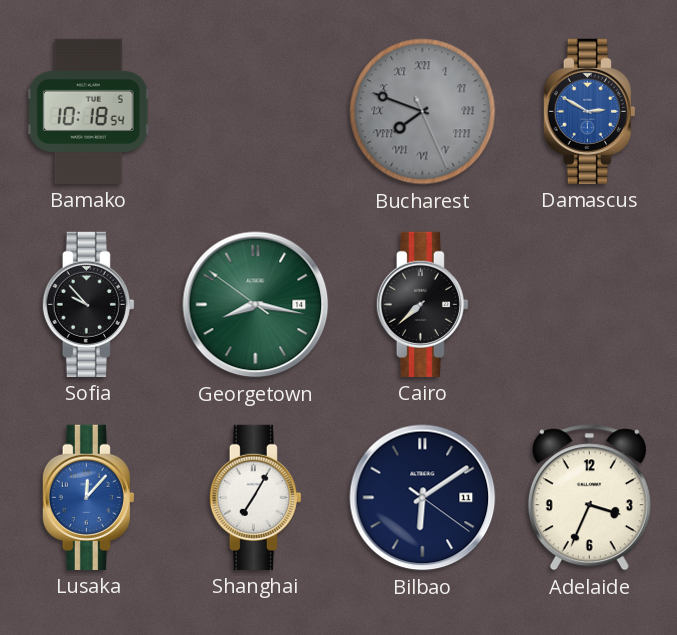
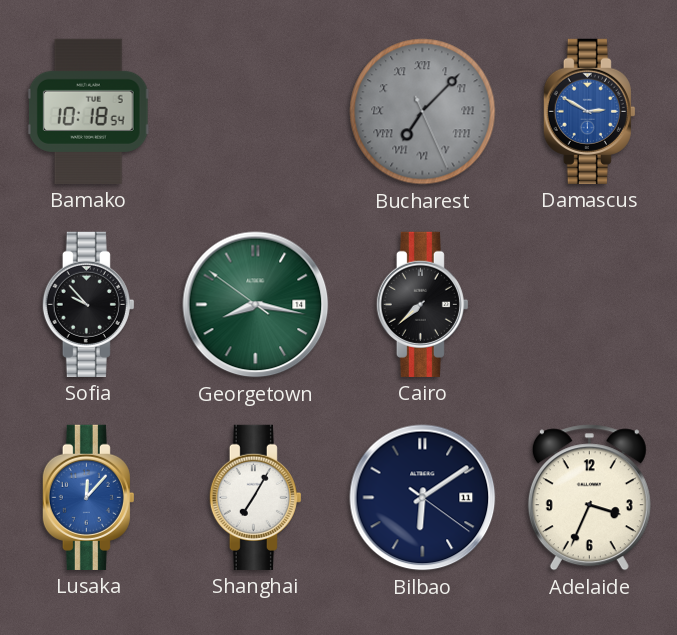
Bucharest: 7:48 -> 7:07
